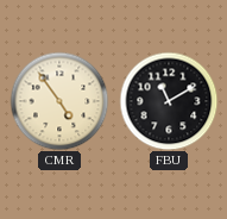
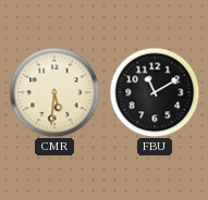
CMR: 4:54 -> 5:31
